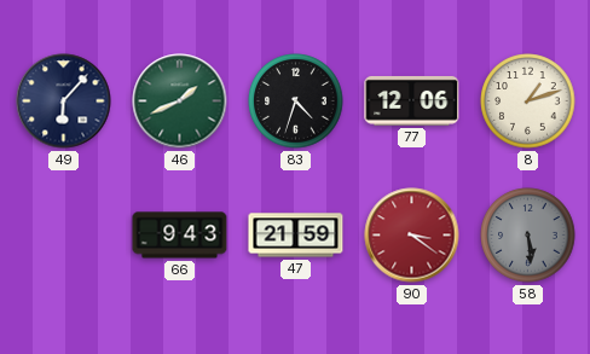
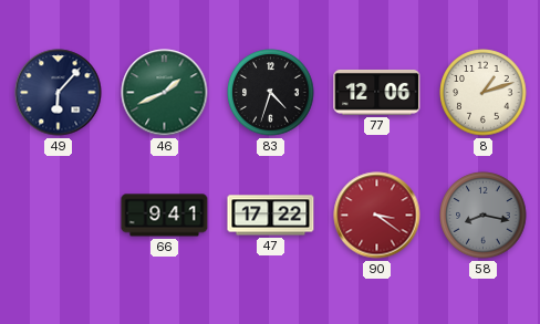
66: 9:43 -> 9:41
47: 21:59 -> 17:22
58: 5:29 -> 8:17
